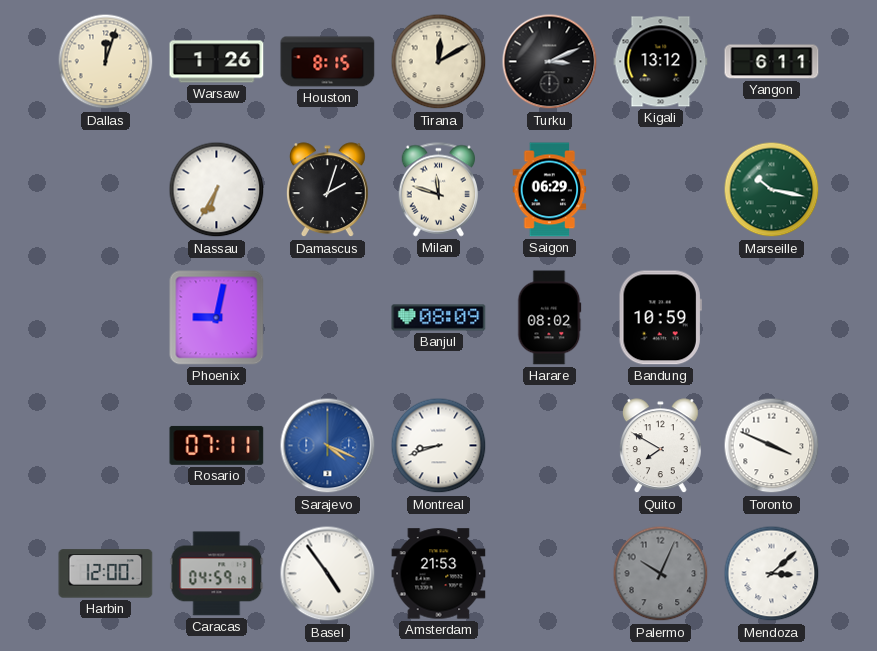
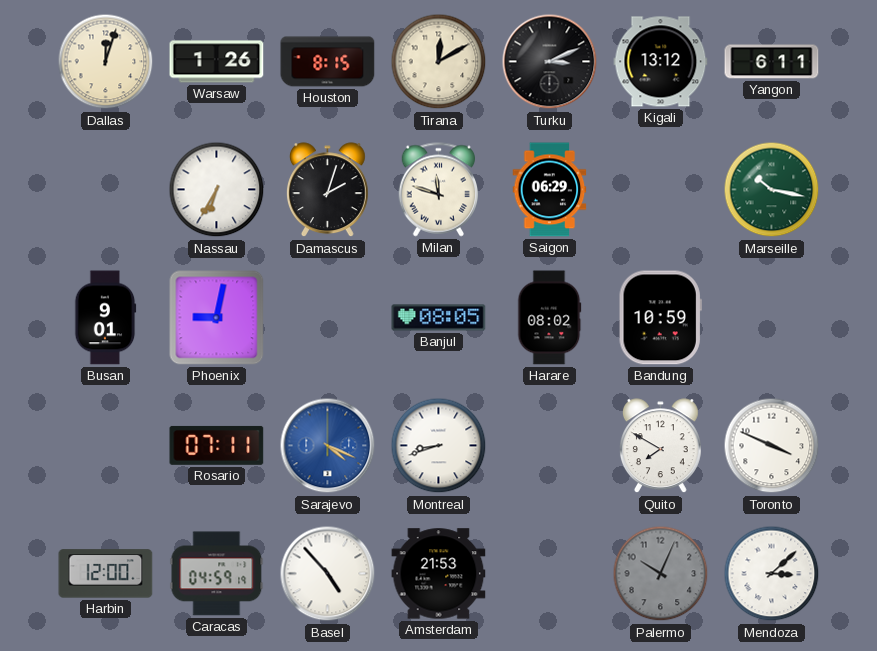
Busan: none -> 9:01
Banjul: 08:09 -> 08:05
Basel: 4:54 -> 4:53
